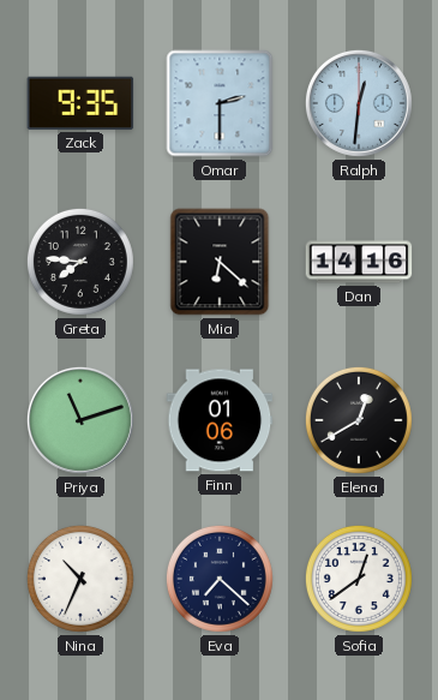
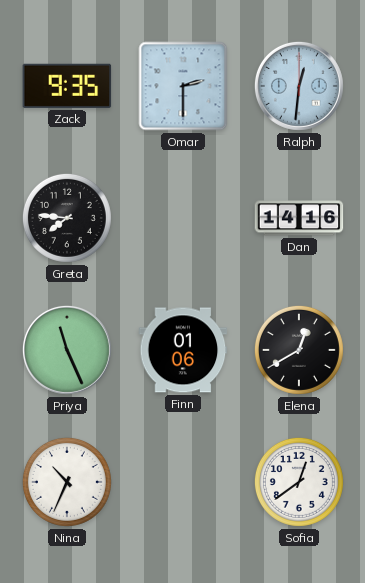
Mia: 6:22 -> none
Priya: 11:12 -> 11:26
Eva: 7:22 -> none
